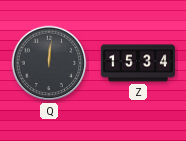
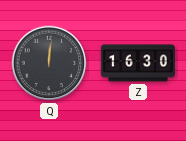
Z: 15:34 -> 16:30
